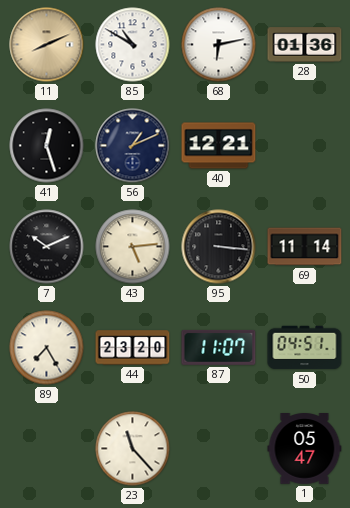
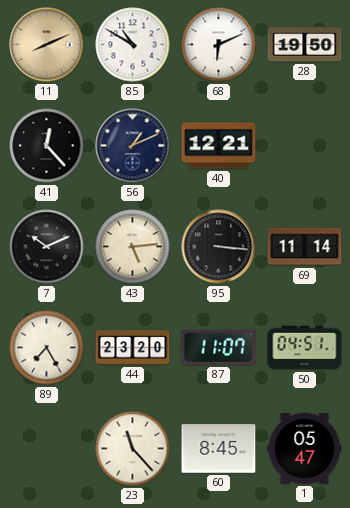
68: 6:13 -> 6:11
28: 01:36 -> 19:50
41: 12:27 -> 12:23
60: none -> 8:45
